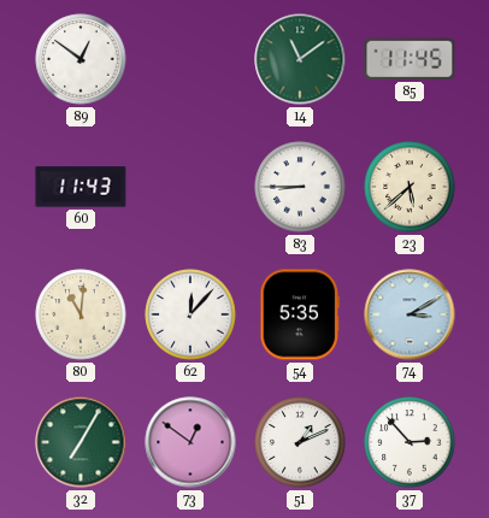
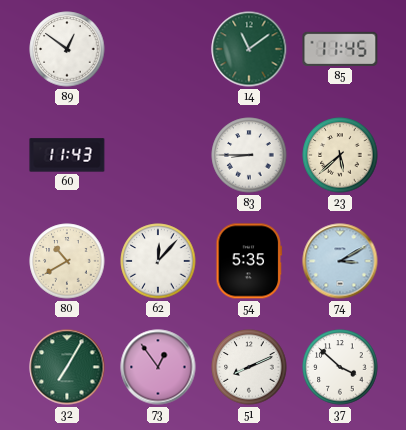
80: 11:01 -> 10:40
73: 12:51 -> 12:54
51: 1:11 -> 8:11
37: 2:53 -> 3:52
